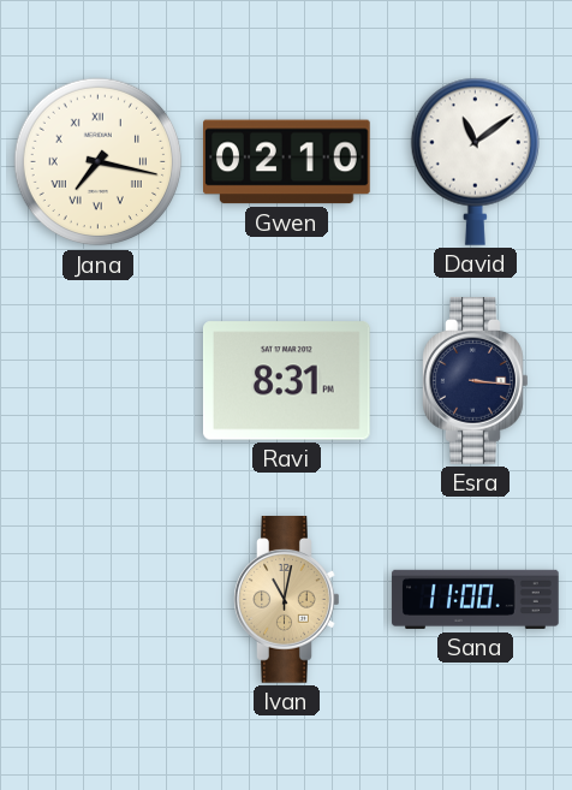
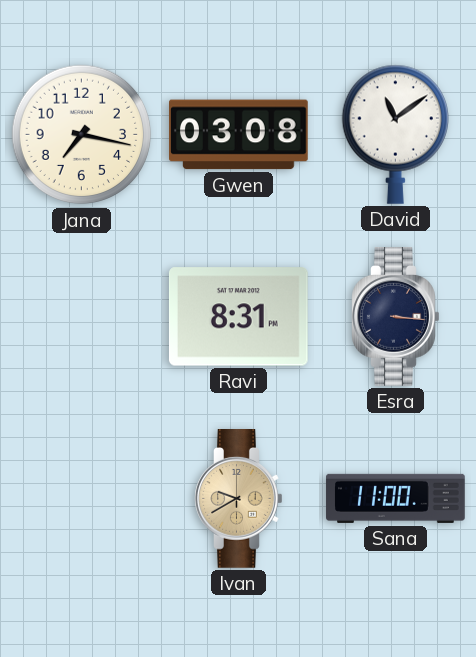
Jana numerals: Roman -> Arabic
Gwen: 02:10 -> 03:08
Ivan: 11:02 -> 9:40
